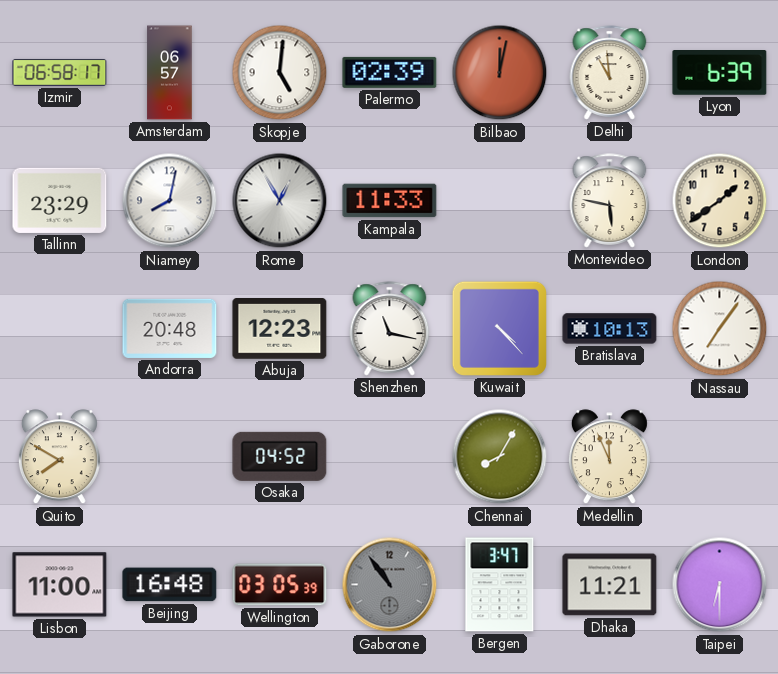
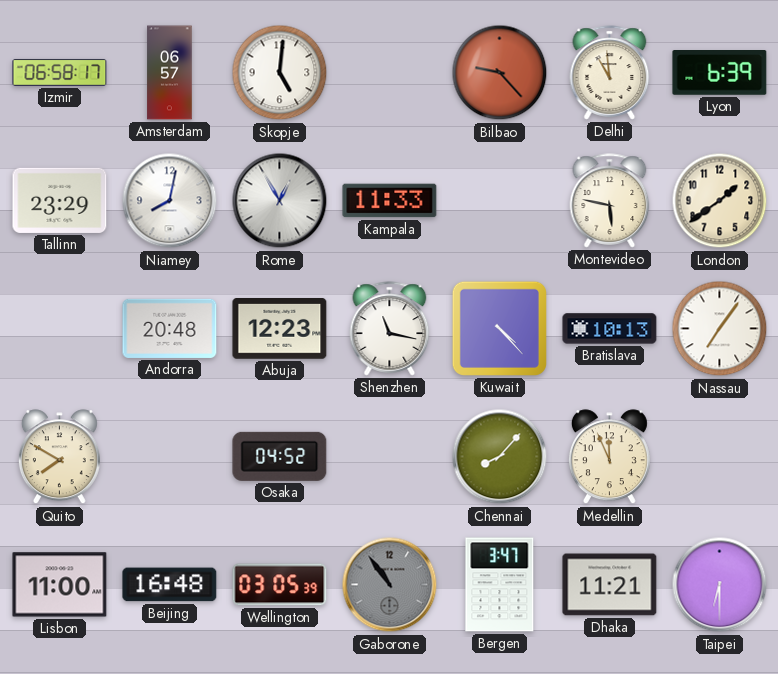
Palermo: 02:39 -> none
Bilbao: 12:02 -> 9:23
Chennai: 8:05 -> 8:07
